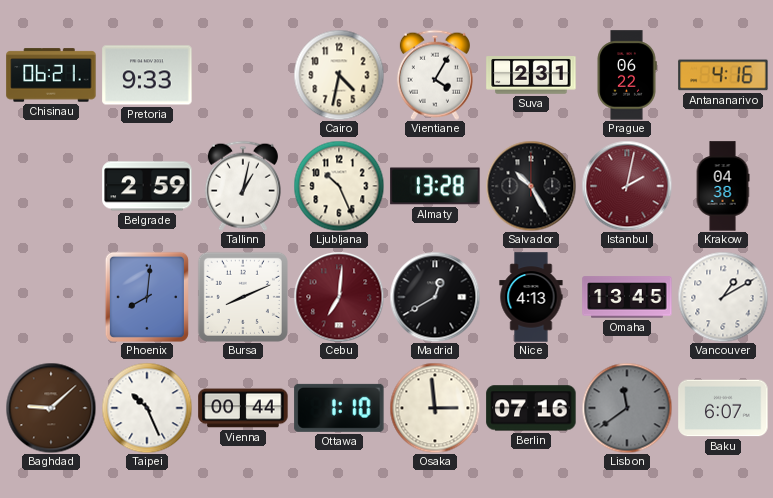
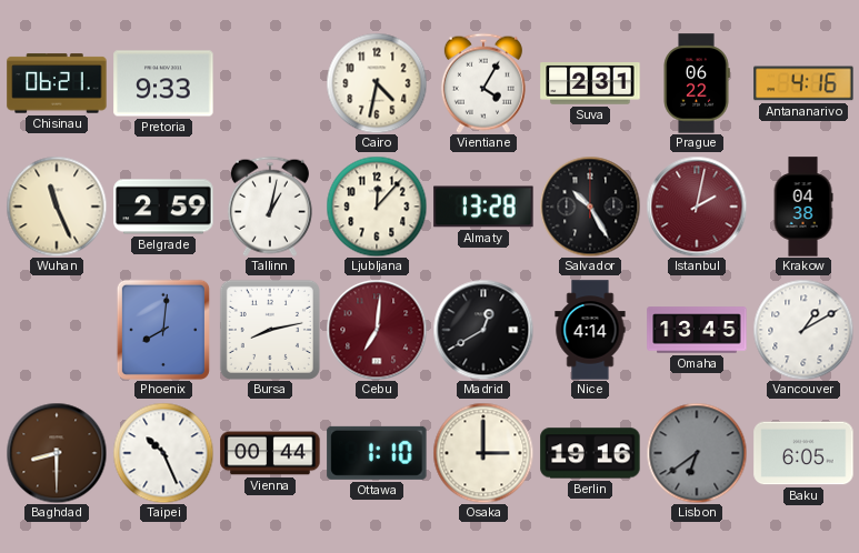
Wuhan: none -> 11:26
Ljubljana: 10:26 -> 12:07
Bursa: 8:11 -> 8:13
Nice: 4:13 -> 4:14
Baghdad: 9:08 -> 8:30
Osaka: 2:59 -> 3:00
Berlin: 07:16 -> 19:16
Lisbon: 11:39 -> 6:39
Baku: 6:07 -> 6:05
